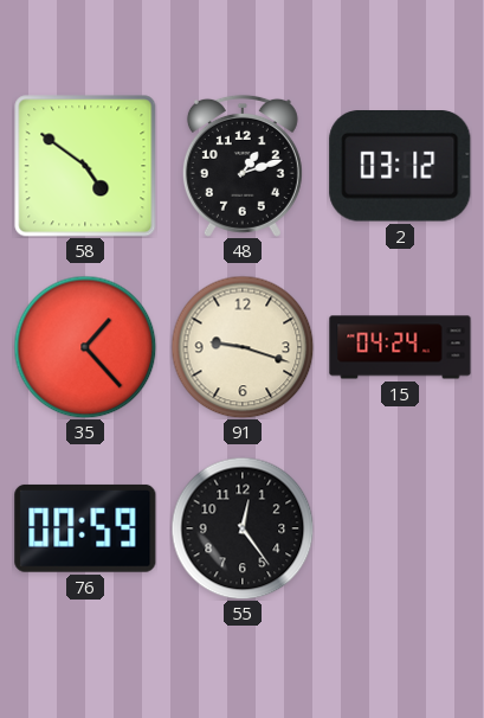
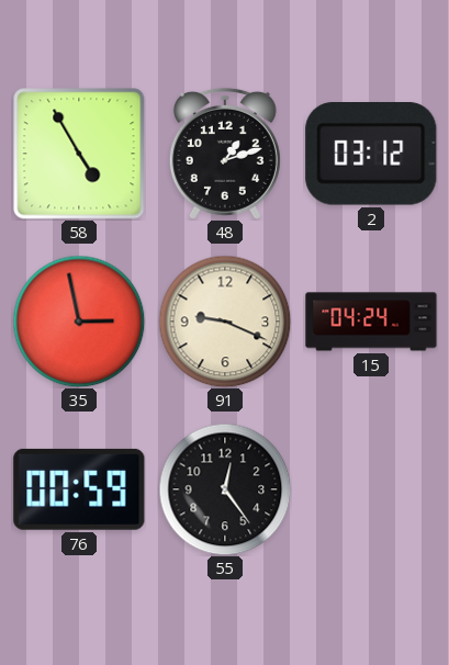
58: 4:51 -> 4:55
35: 1:23 -> 2:58
91: 9:18 -> 9:19
